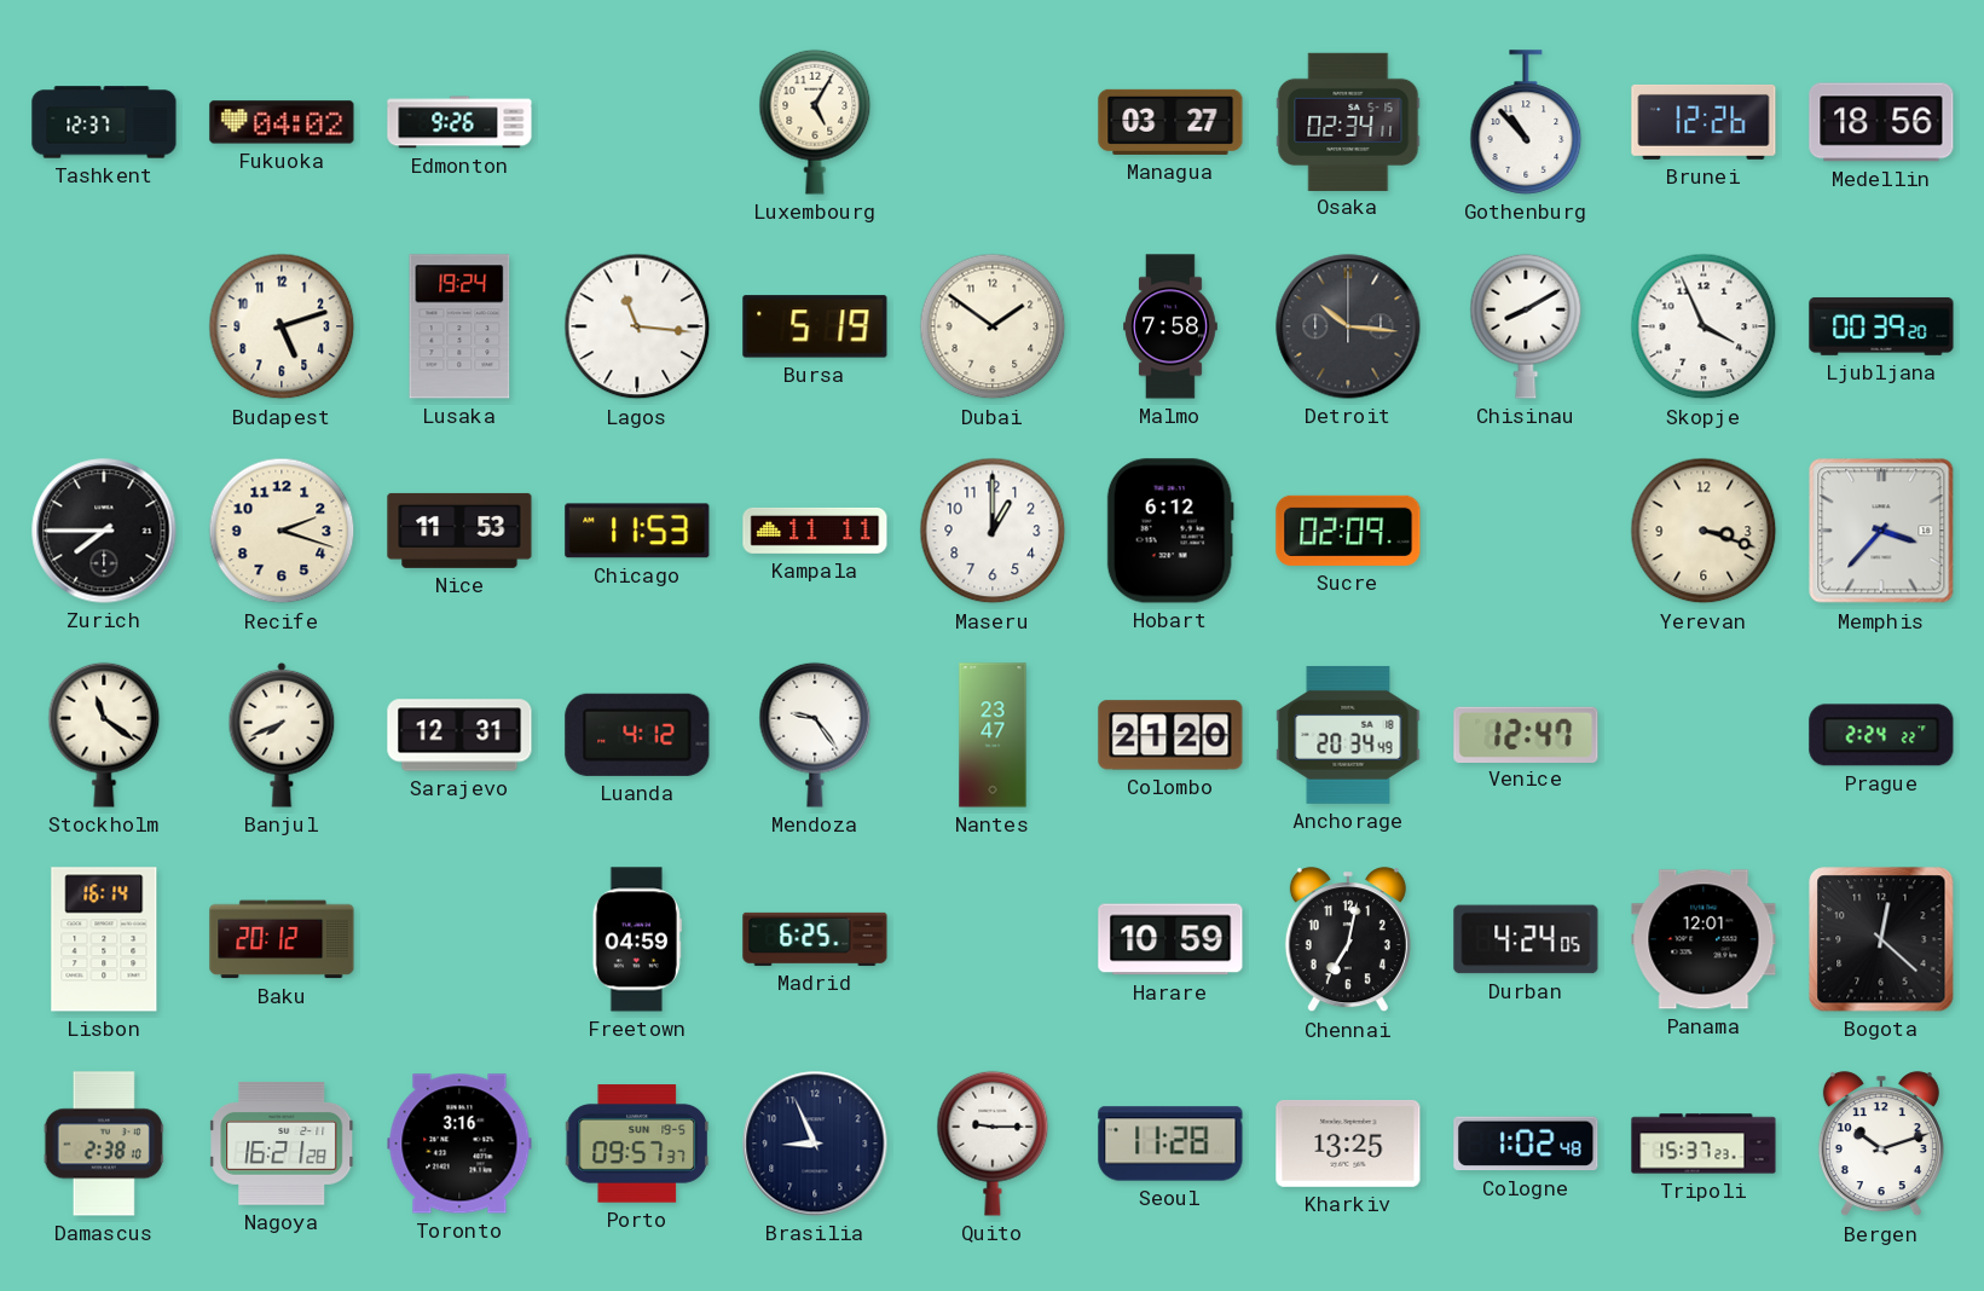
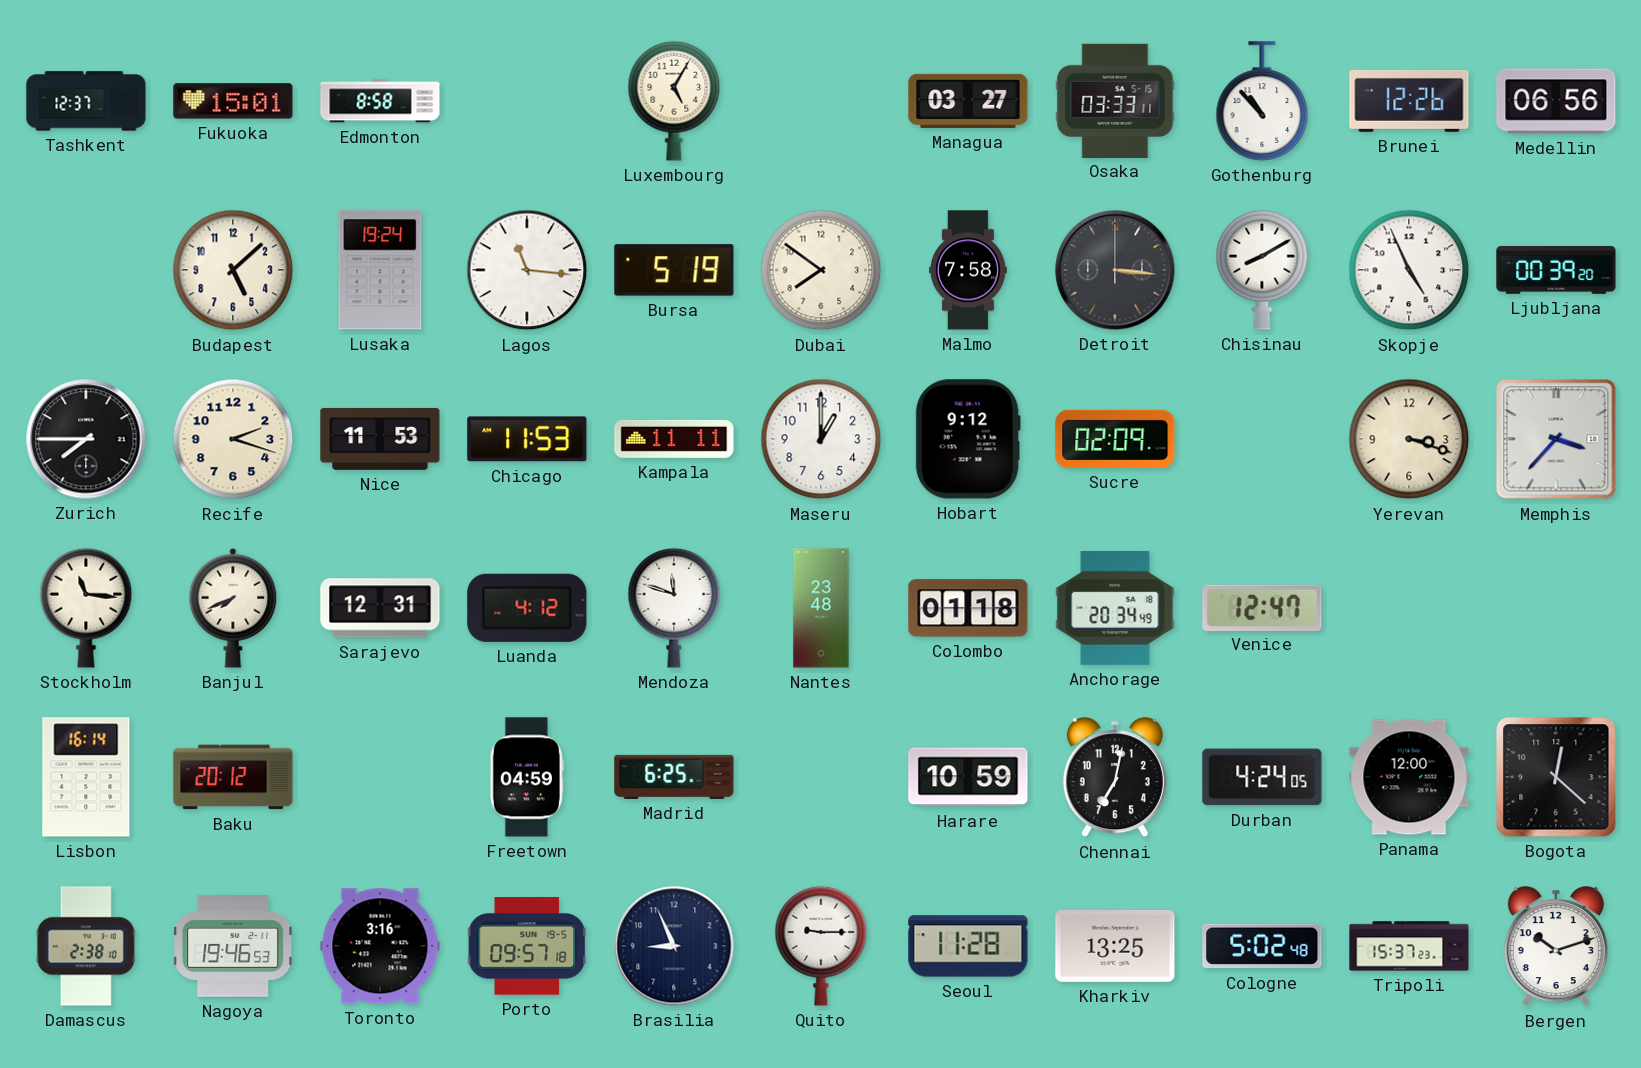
Fukuoka: 04:02 -> 15:01
Edmonton: 9:26 -> 8:58
Osaka: 02:34 -> 03:33
Medellin: 18:56 -> 06:56
Budapest: 5:12 -> 5:08
Dubai: 1:51 -> 7:51
Detroit: 10:16 -> 3:16
Skopje: 3:56 -> 4:56
Hobart: 6:12 -> 9:12
Stockholm: 11:21 -> 11:16
Mendoza: 9:24 -> 11:48
Nantes: 23:47 -> 23:48
Colombo: 21:20 -> 01:18
Prague: 2:24 -> none
Panama: 12:01 -> 12:00
Nagoya: 16:21 -> 19:46
Porto: 09:57:37 -> 09:57:18
Cologne: 1:02 -> 5:02
